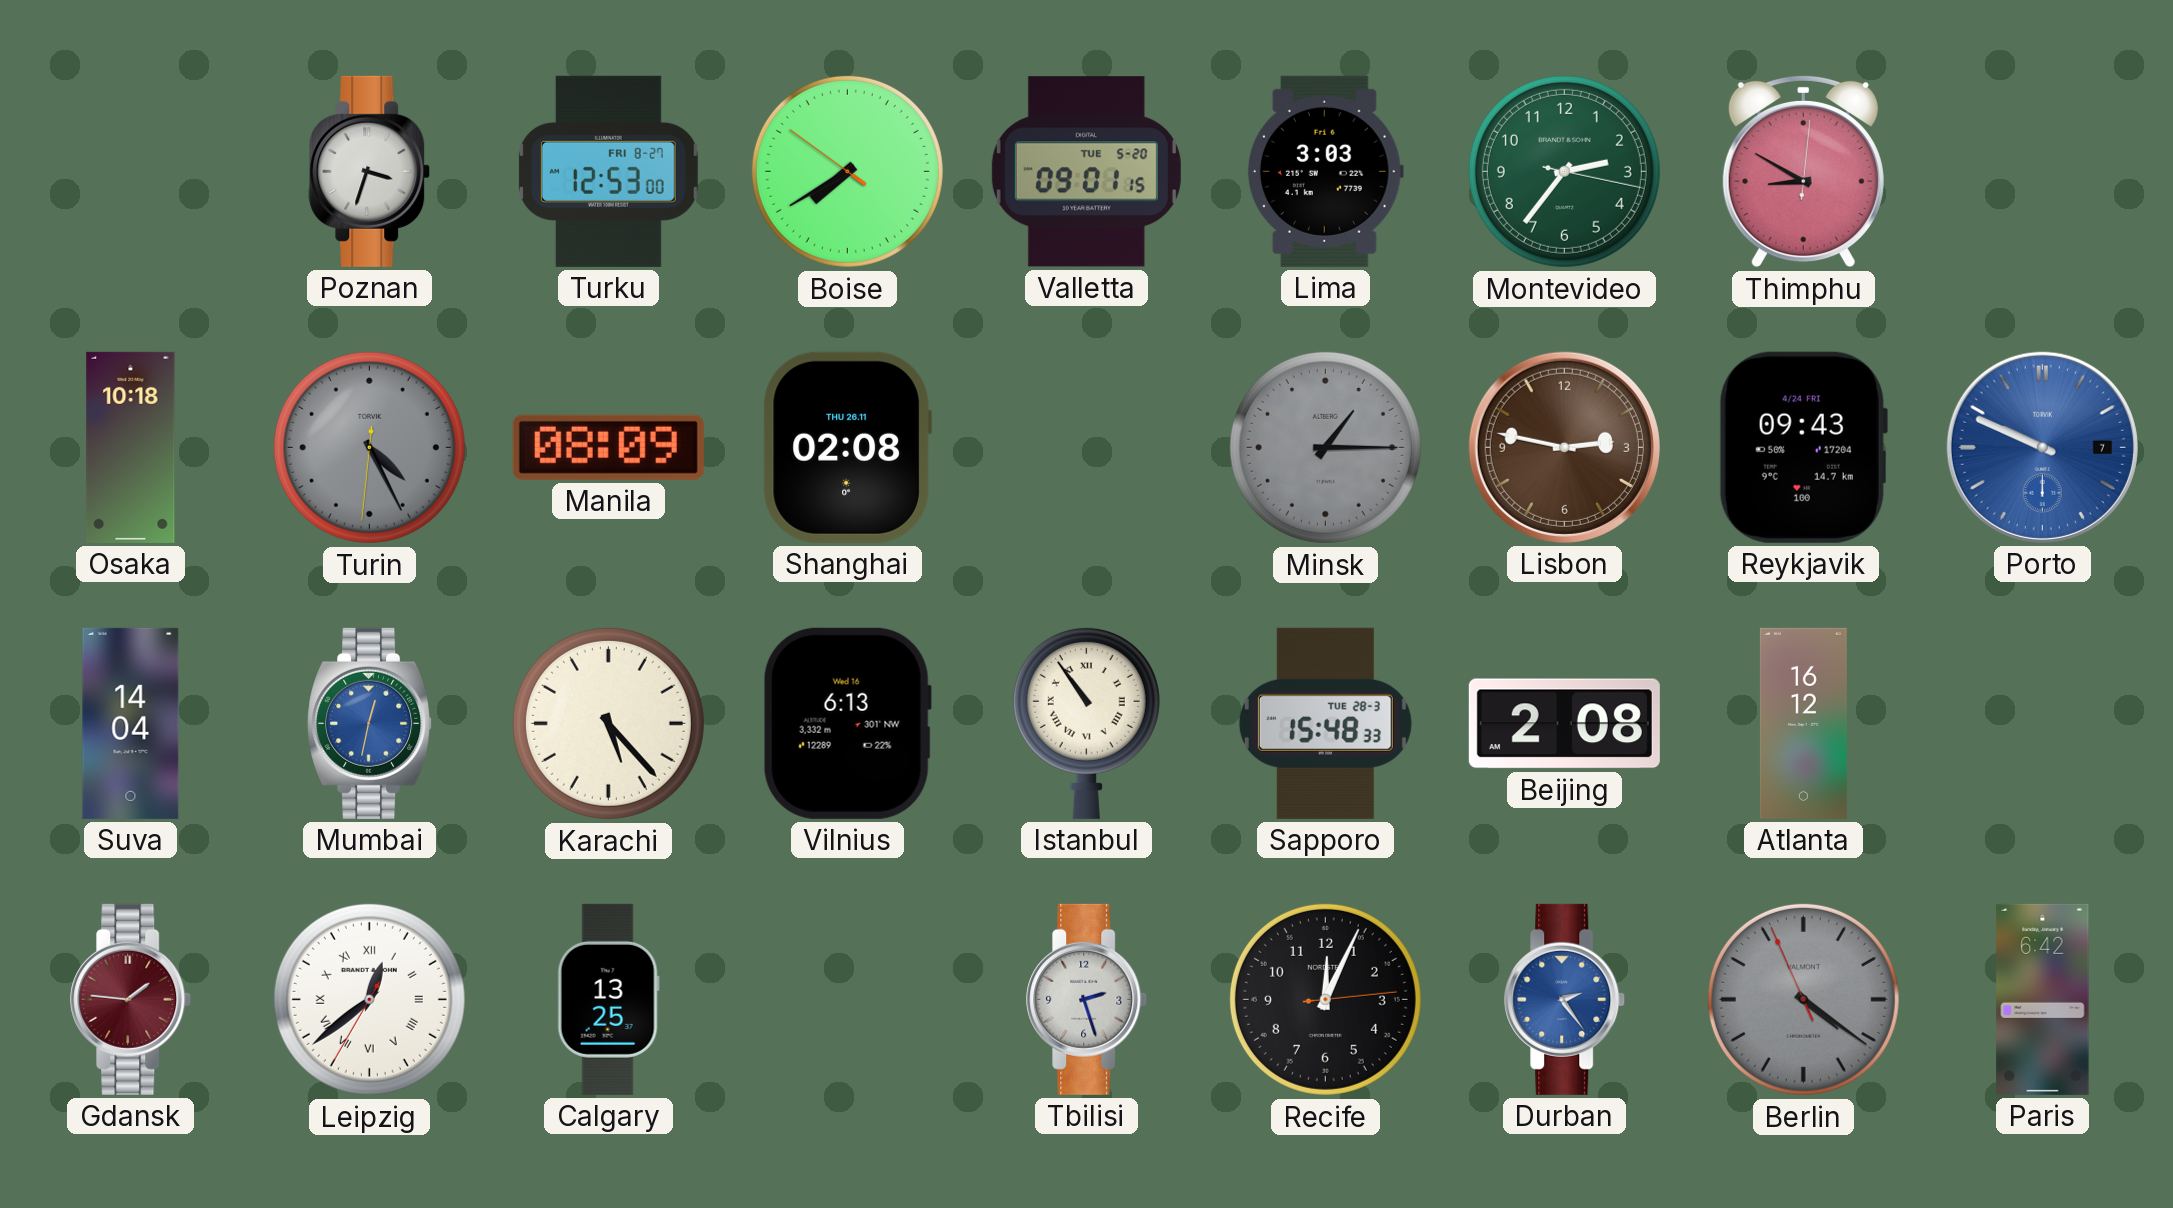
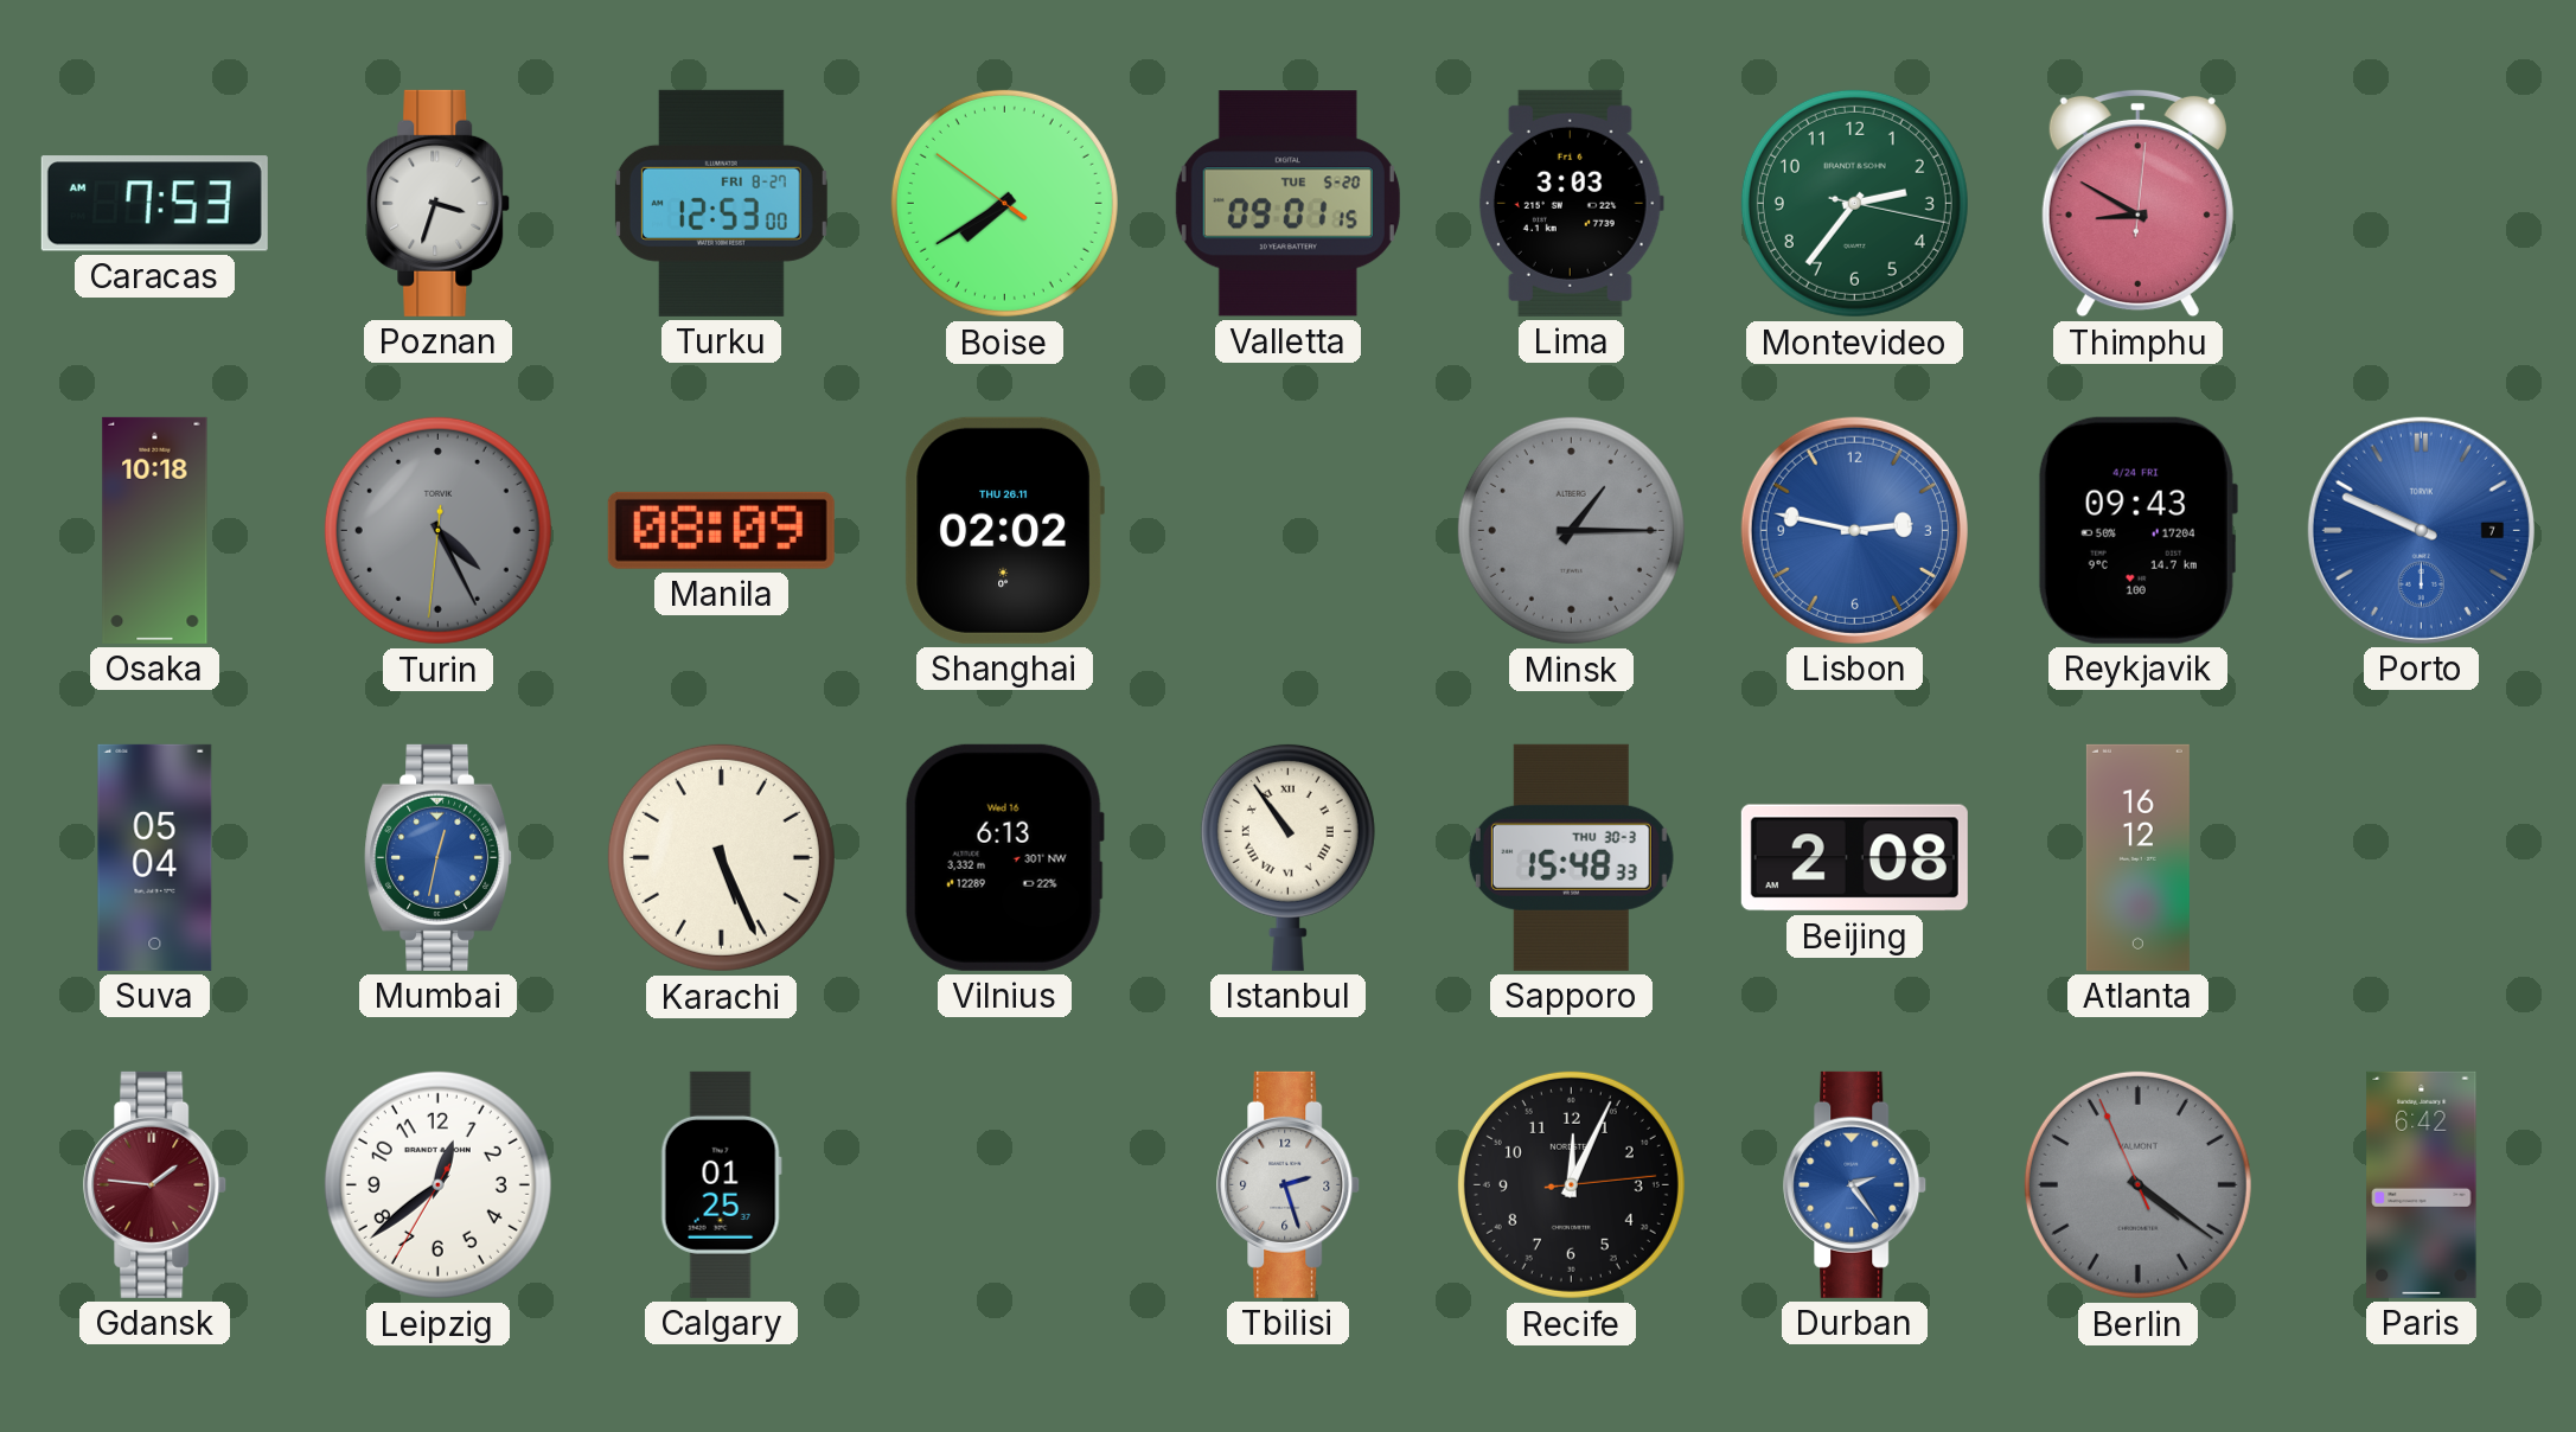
Caracas: none -> 7:53
Shanghai: 02:08 -> 02:02
Lisbon dial: brown -> blue
Suva: 14:04 -> 05:04
Karachi: 5:23 -> 5:26
Sapporo date: TUE 28-3 -> THU 30-3
Leipzig numerals: Roman -> Arabic
Calgary: 13:25 -> 01:25
